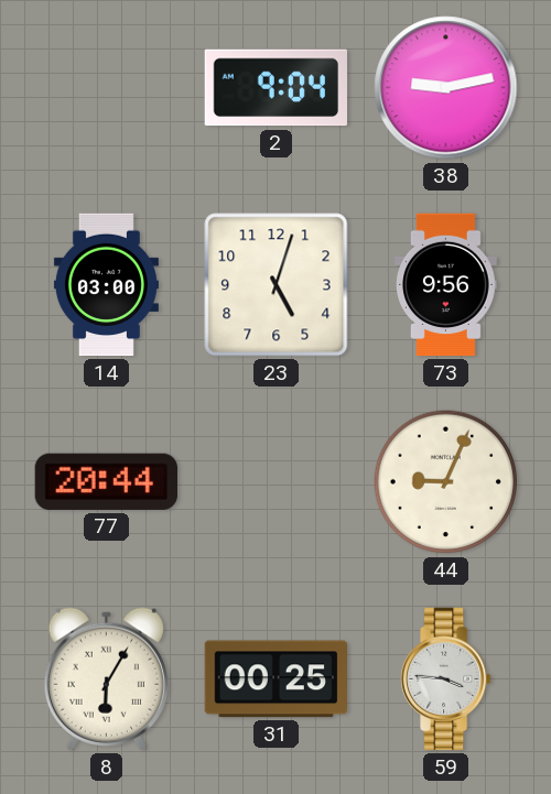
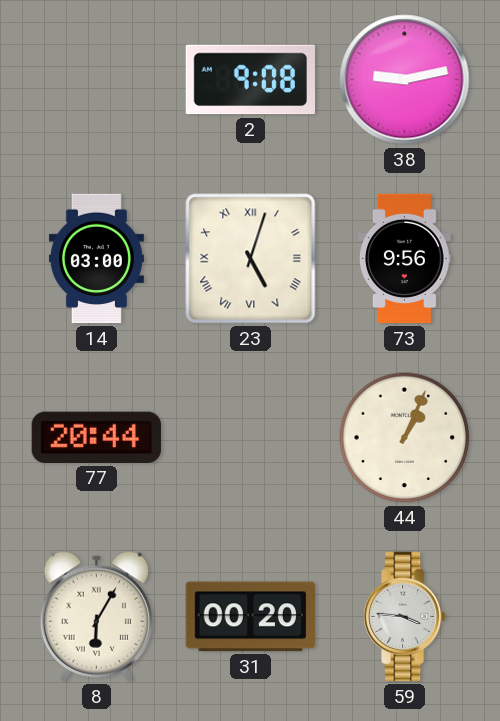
2: 9:04 -> 9:08
23 numerals: Arabic -> Roman
44: 9:04 -> 1:04
31: 00:25 -> 00:20
